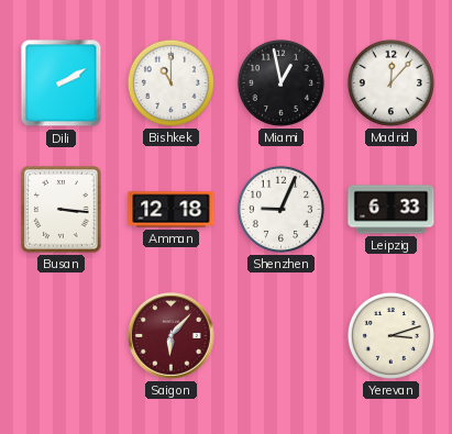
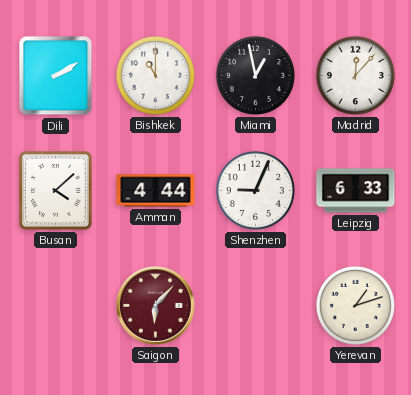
Busan: 3:16 -> 4:08
Amman: 12:18 -> 4:44
Yerevan: 3:12 -> 1:12
